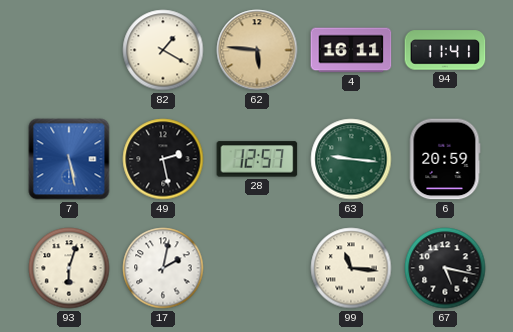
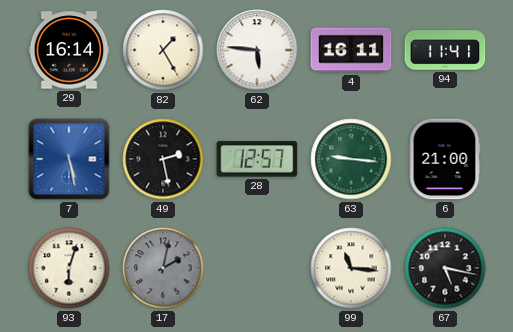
29: none -> 16:14
82: 1:20 -> 1:25
62 dial: champagne -> white
6: 20:59 -> 21:00
17 dial: white -> grey
